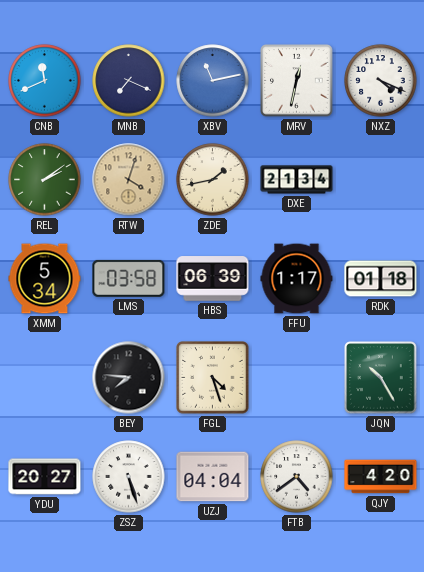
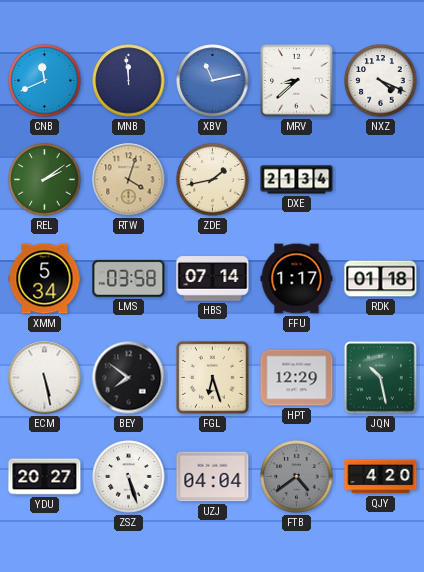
MNB: 7:19 -> 11:59
MRV: 12:32 -> 8:38
HBS: 06:39 -> 07:14
ECM: none -> 5:28
BEY: 7:46 -> 7:51
FGL: 4:27 -> 6:27
HPT: none -> 12:29
JQN: 10:25 -> 10:28
FTB dial: white -> grey
